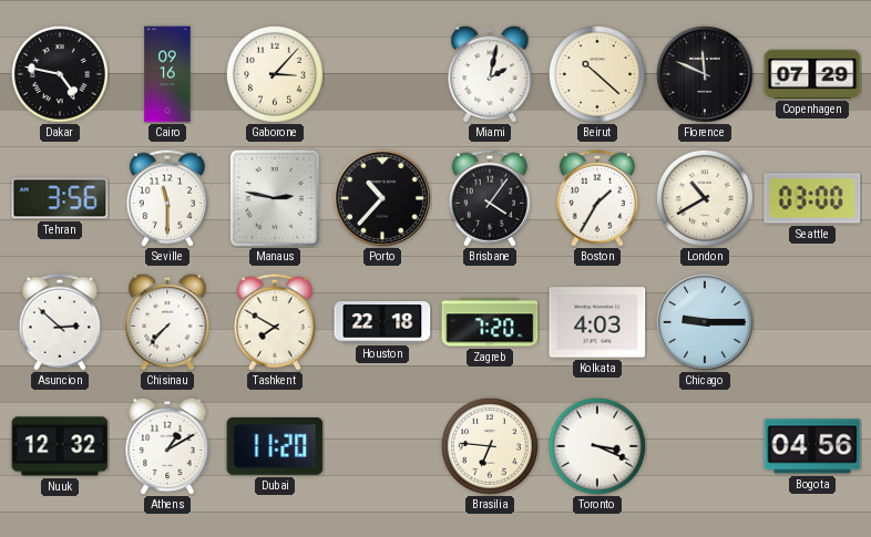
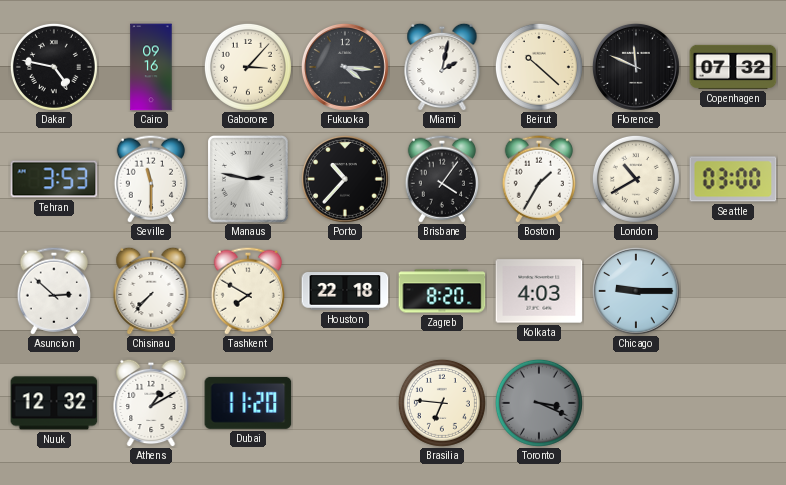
Fukuoka: none -> 4:16
Copenhagen: 07:29 -> 07:32
Tehran: 3:56 -> 3:53
Zagreb: 7:20 -> 8:20
Toronto dial: white -> grey
Bogota: 04:56 -> none
